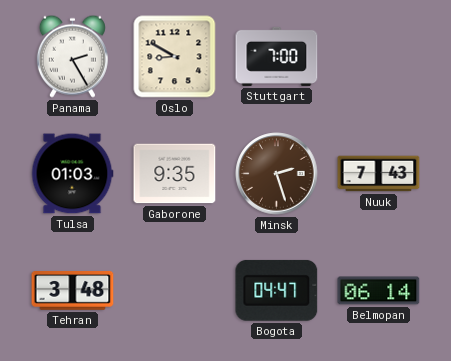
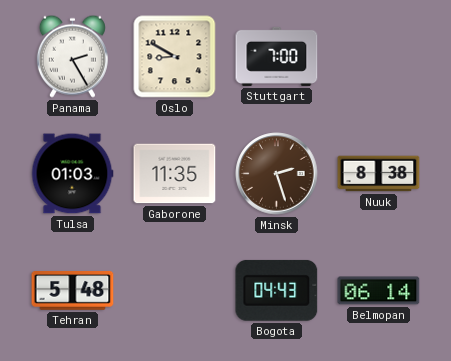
Gaborone: 9:35 -> 11:35
Nuuk: 7:43 -> 8:38
Tehran: 3:48 -> 5:48
Bogota: 04:47 -> 04:43
